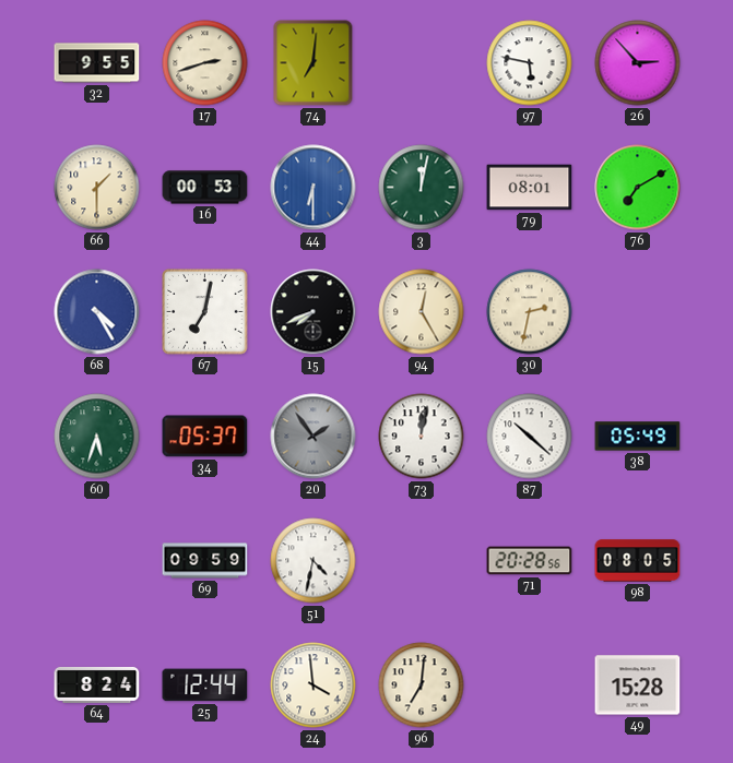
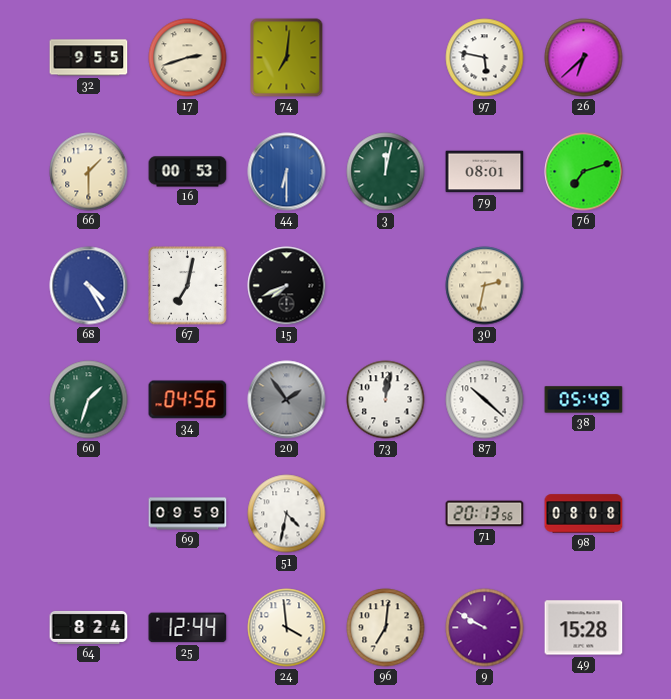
26: 2:53 -> 6:38
76: 7:10 -> 7:12
94: 12:25 -> none
60: 5:33 -> 1:33
34: 05:37 -> 04:56
71: 20:28 -> 20:13
98: 08:05 -> 08:08
9: none -> 9:50
